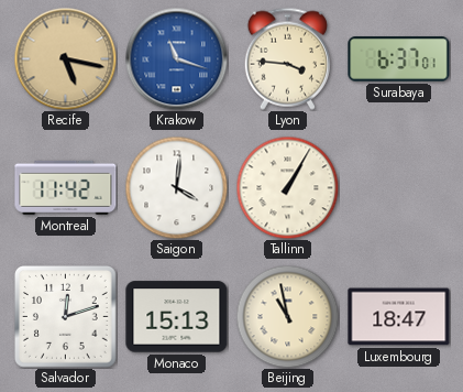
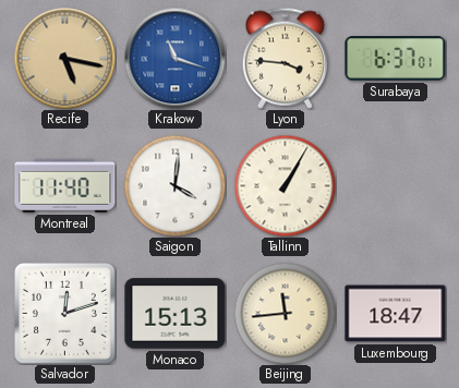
Montreal: 11:42 -> 11:40
Beijing: 10:58 -> 11:44
